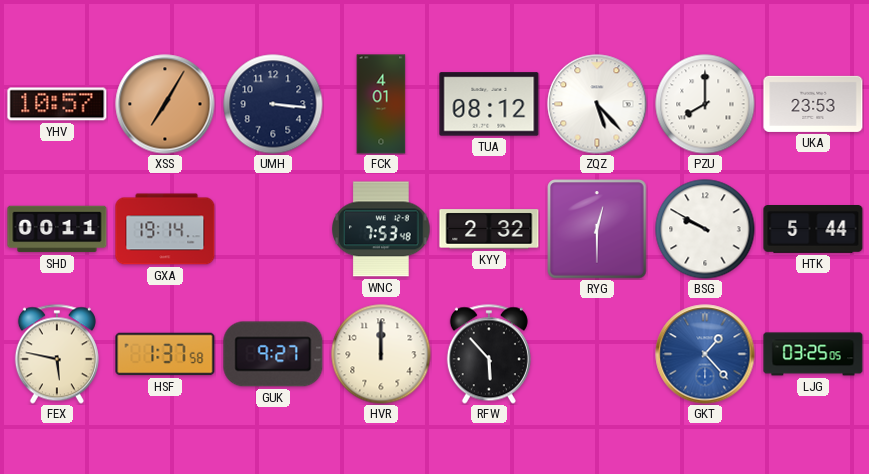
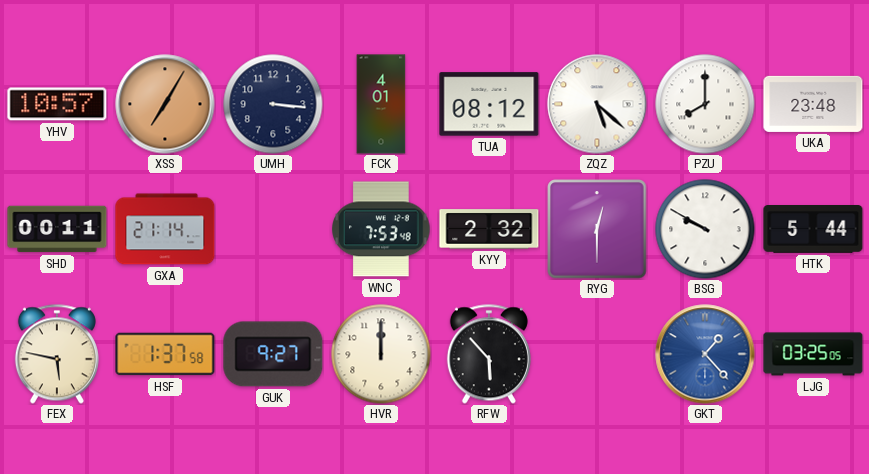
ZQZ: 5:23 -> 5:22
UKA: 23:53 -> 23:48
GXA: 19:14 -> 21:14
